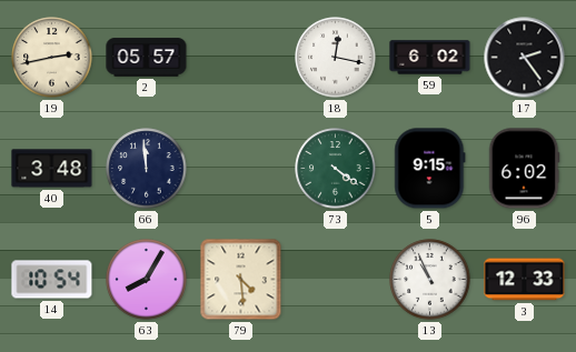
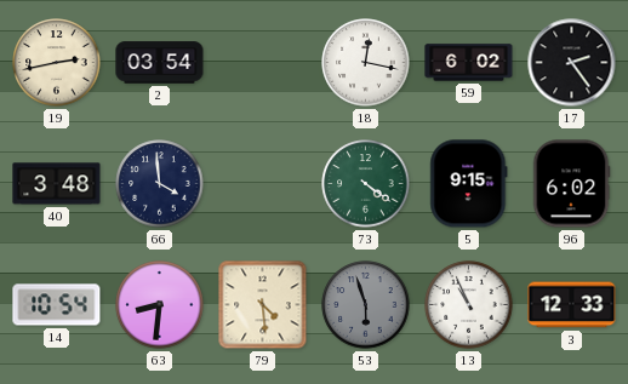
2: 05:57 -> 03:54
66: 11:59 -> 3:59
63: 8:05 -> 8:31
53: none -> 5:57
